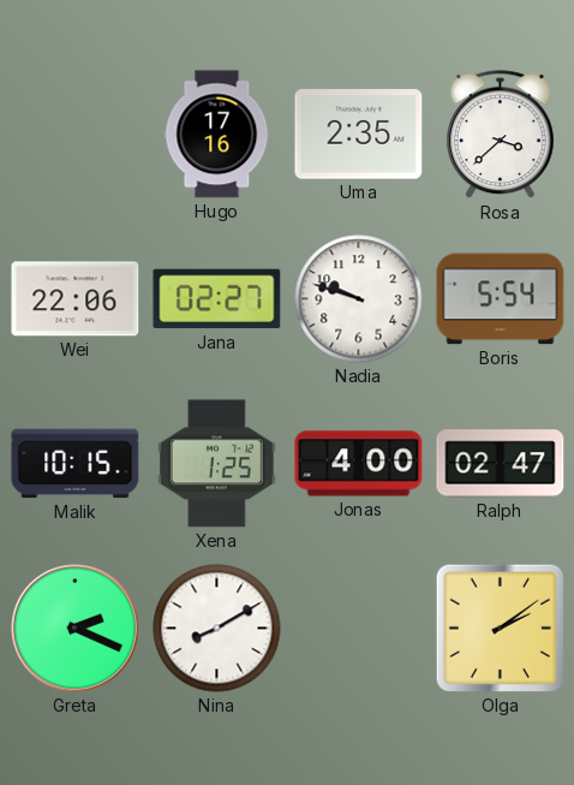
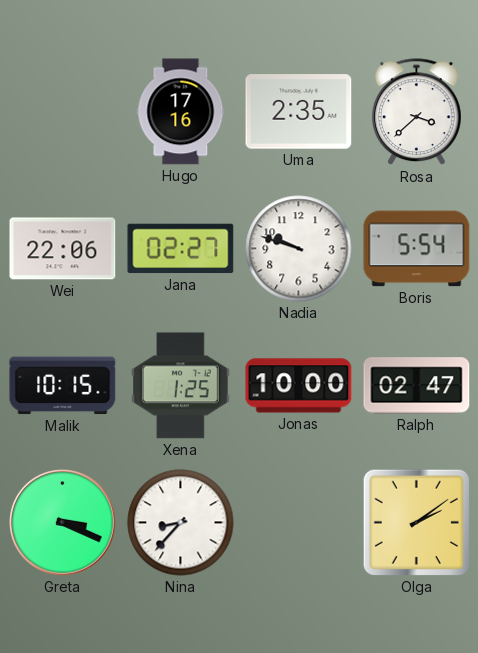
Jonas: 4:00 -> 10:00
Greta: 2:19 -> 3:19
Nina: 8:10 -> 8:37
